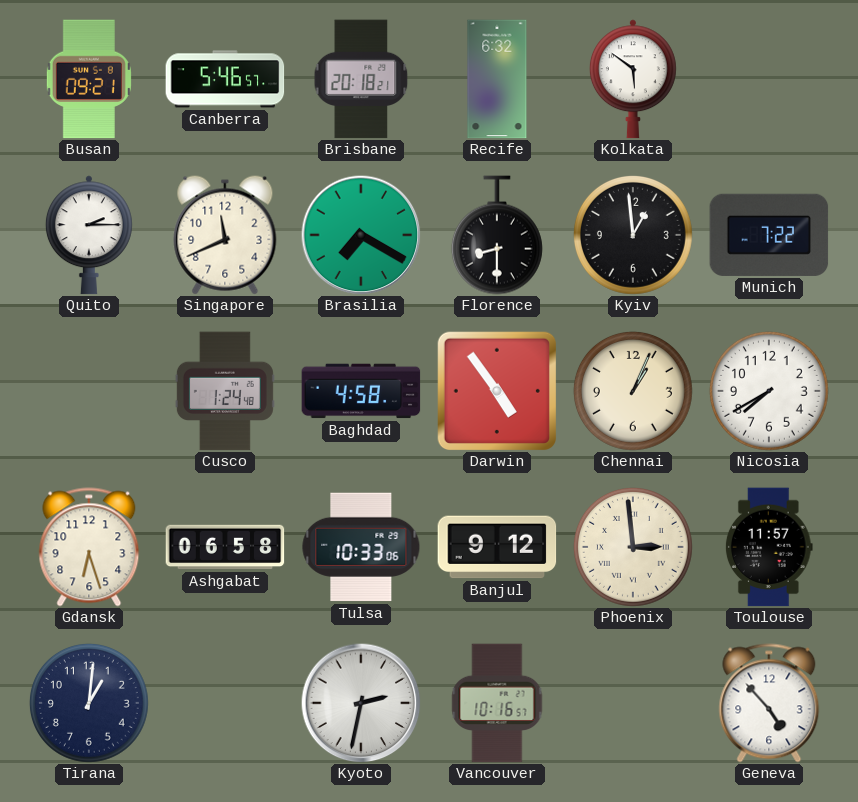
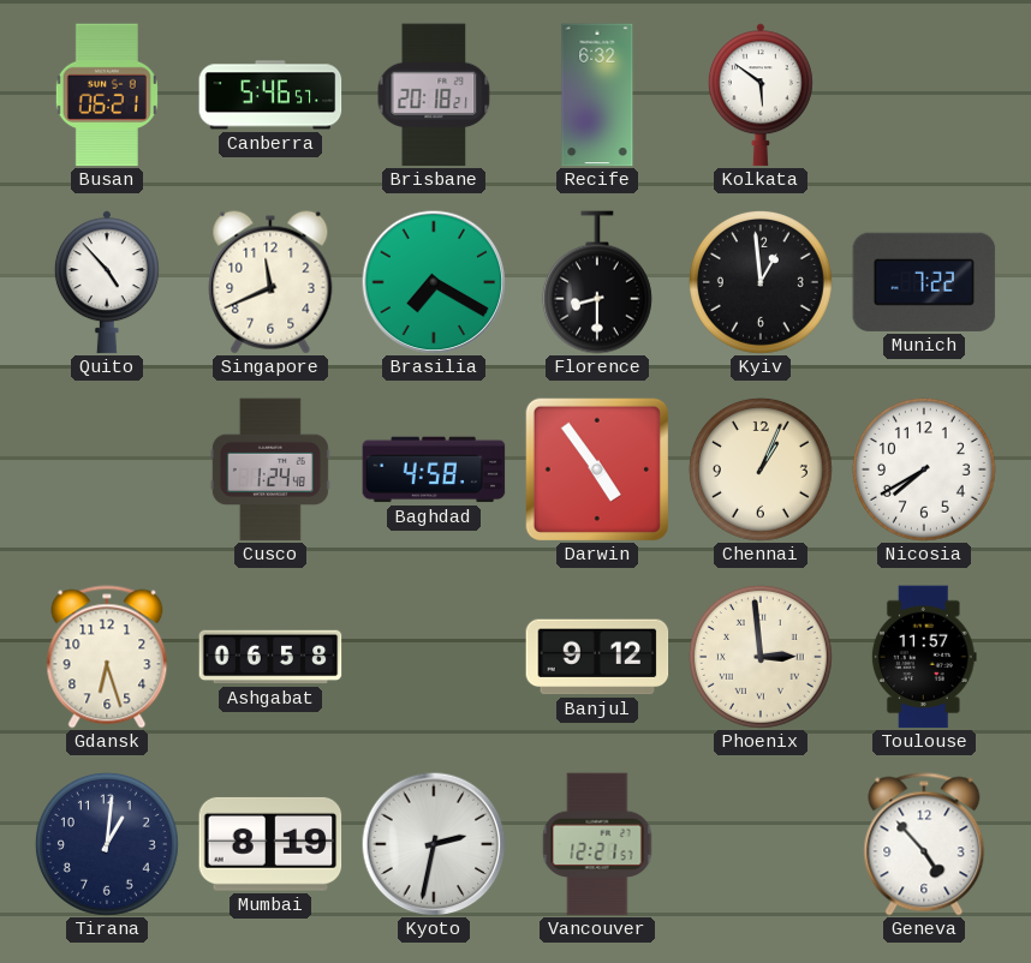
Busan: 09:21 -> 06:21
Quito: 2:15 -> 4:53
Tulsa: 10:33 -> none
Mumbai: none -> 8:19
Vancouver: 10:16 -> 12:21
